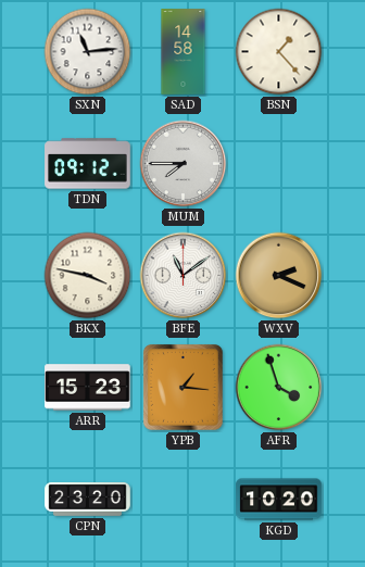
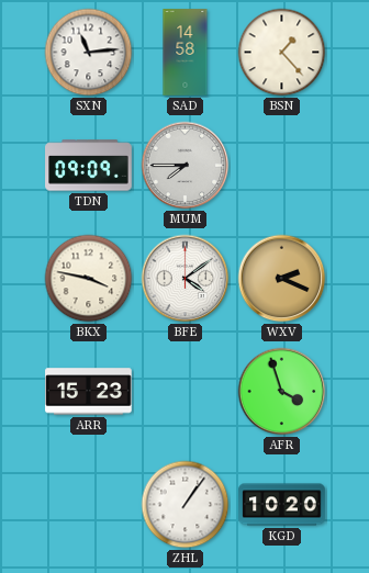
TDN: 09:12 -> 09:09
BFE: 11:09 -> 4:09
YPB: 1:16 -> none
CPN: 23:20 -> none
ZHL: none -> 1:06
